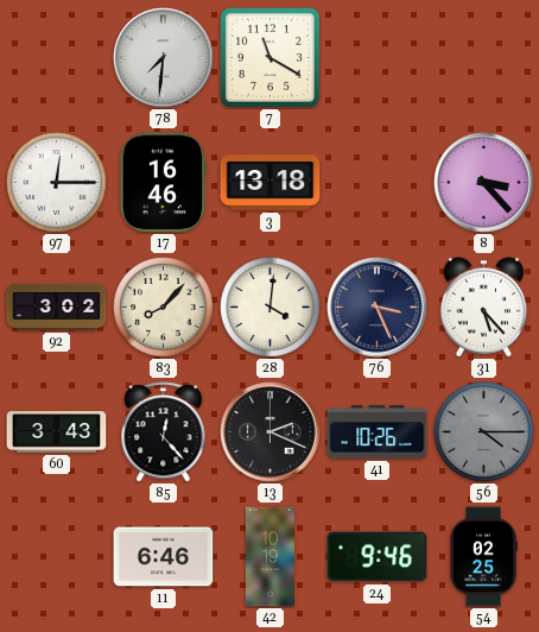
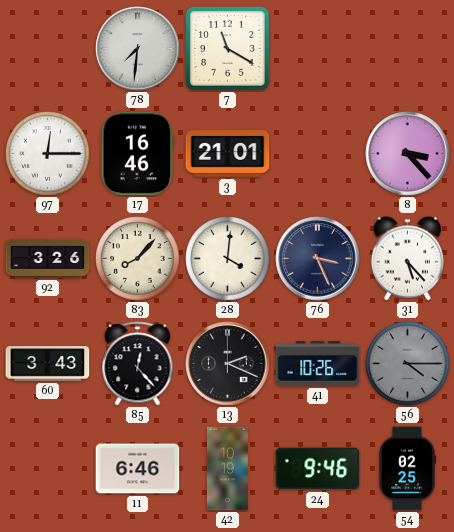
3: 13:18 -> 21:01
92: 3:02 -> 3:26
